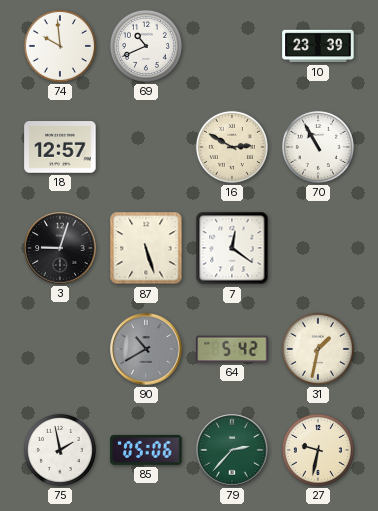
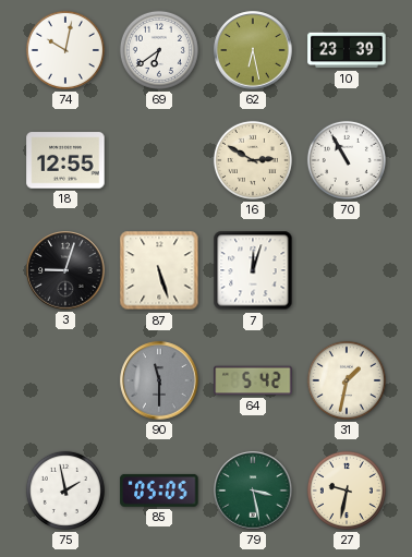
74: 9:59 -> 10:02
69: 10:41 -> 6:39
62: none -> 6:28
18: 12:57 -> 12:55
7: 12:21 -> 12:03
90: 10:40 -> 11:30
85: 05:06 -> 05:05
79: 2:37 -> 3:28
